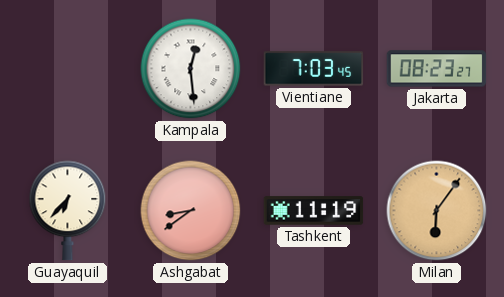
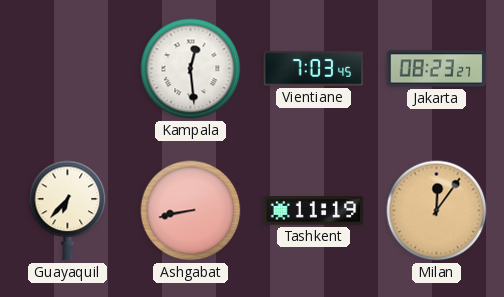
Ashgabat: 8:39 -> 8:43
Milan: 6:06 -> 12:06
